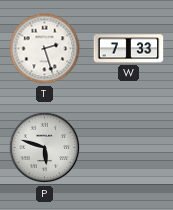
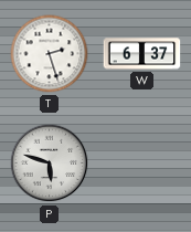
W: 7:33 -> 6:37
